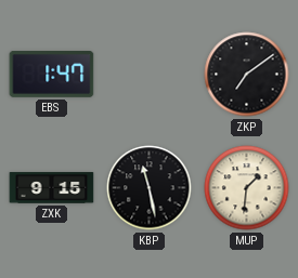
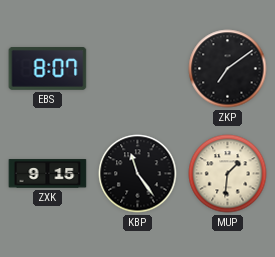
EBS: 1:47 -> 8:07
KBP: 11:28 -> 11:24
